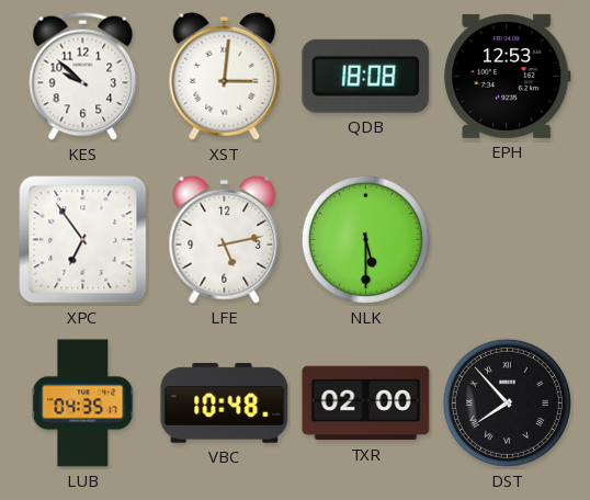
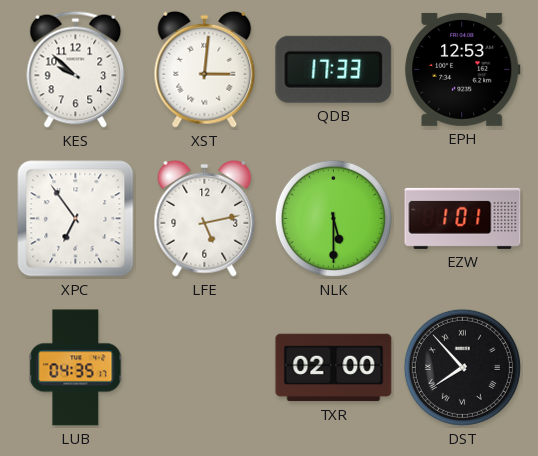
QDB: 18:08 -> 17:33
EZW: none -> 1:01
VBC: 10:48 -> none
